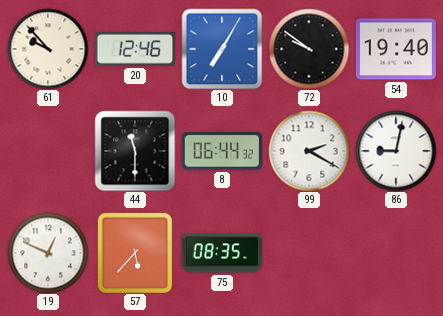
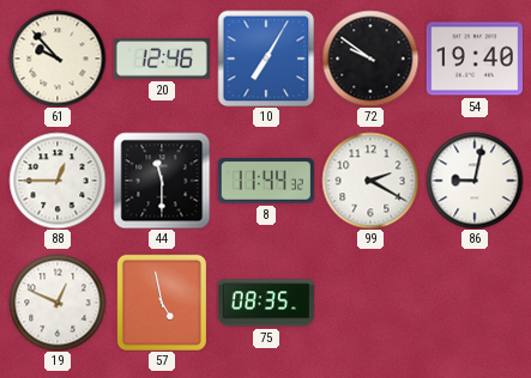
88: none -> 12:45
8: 06:44 -> 11:44
57: 5:37 -> 4:58
